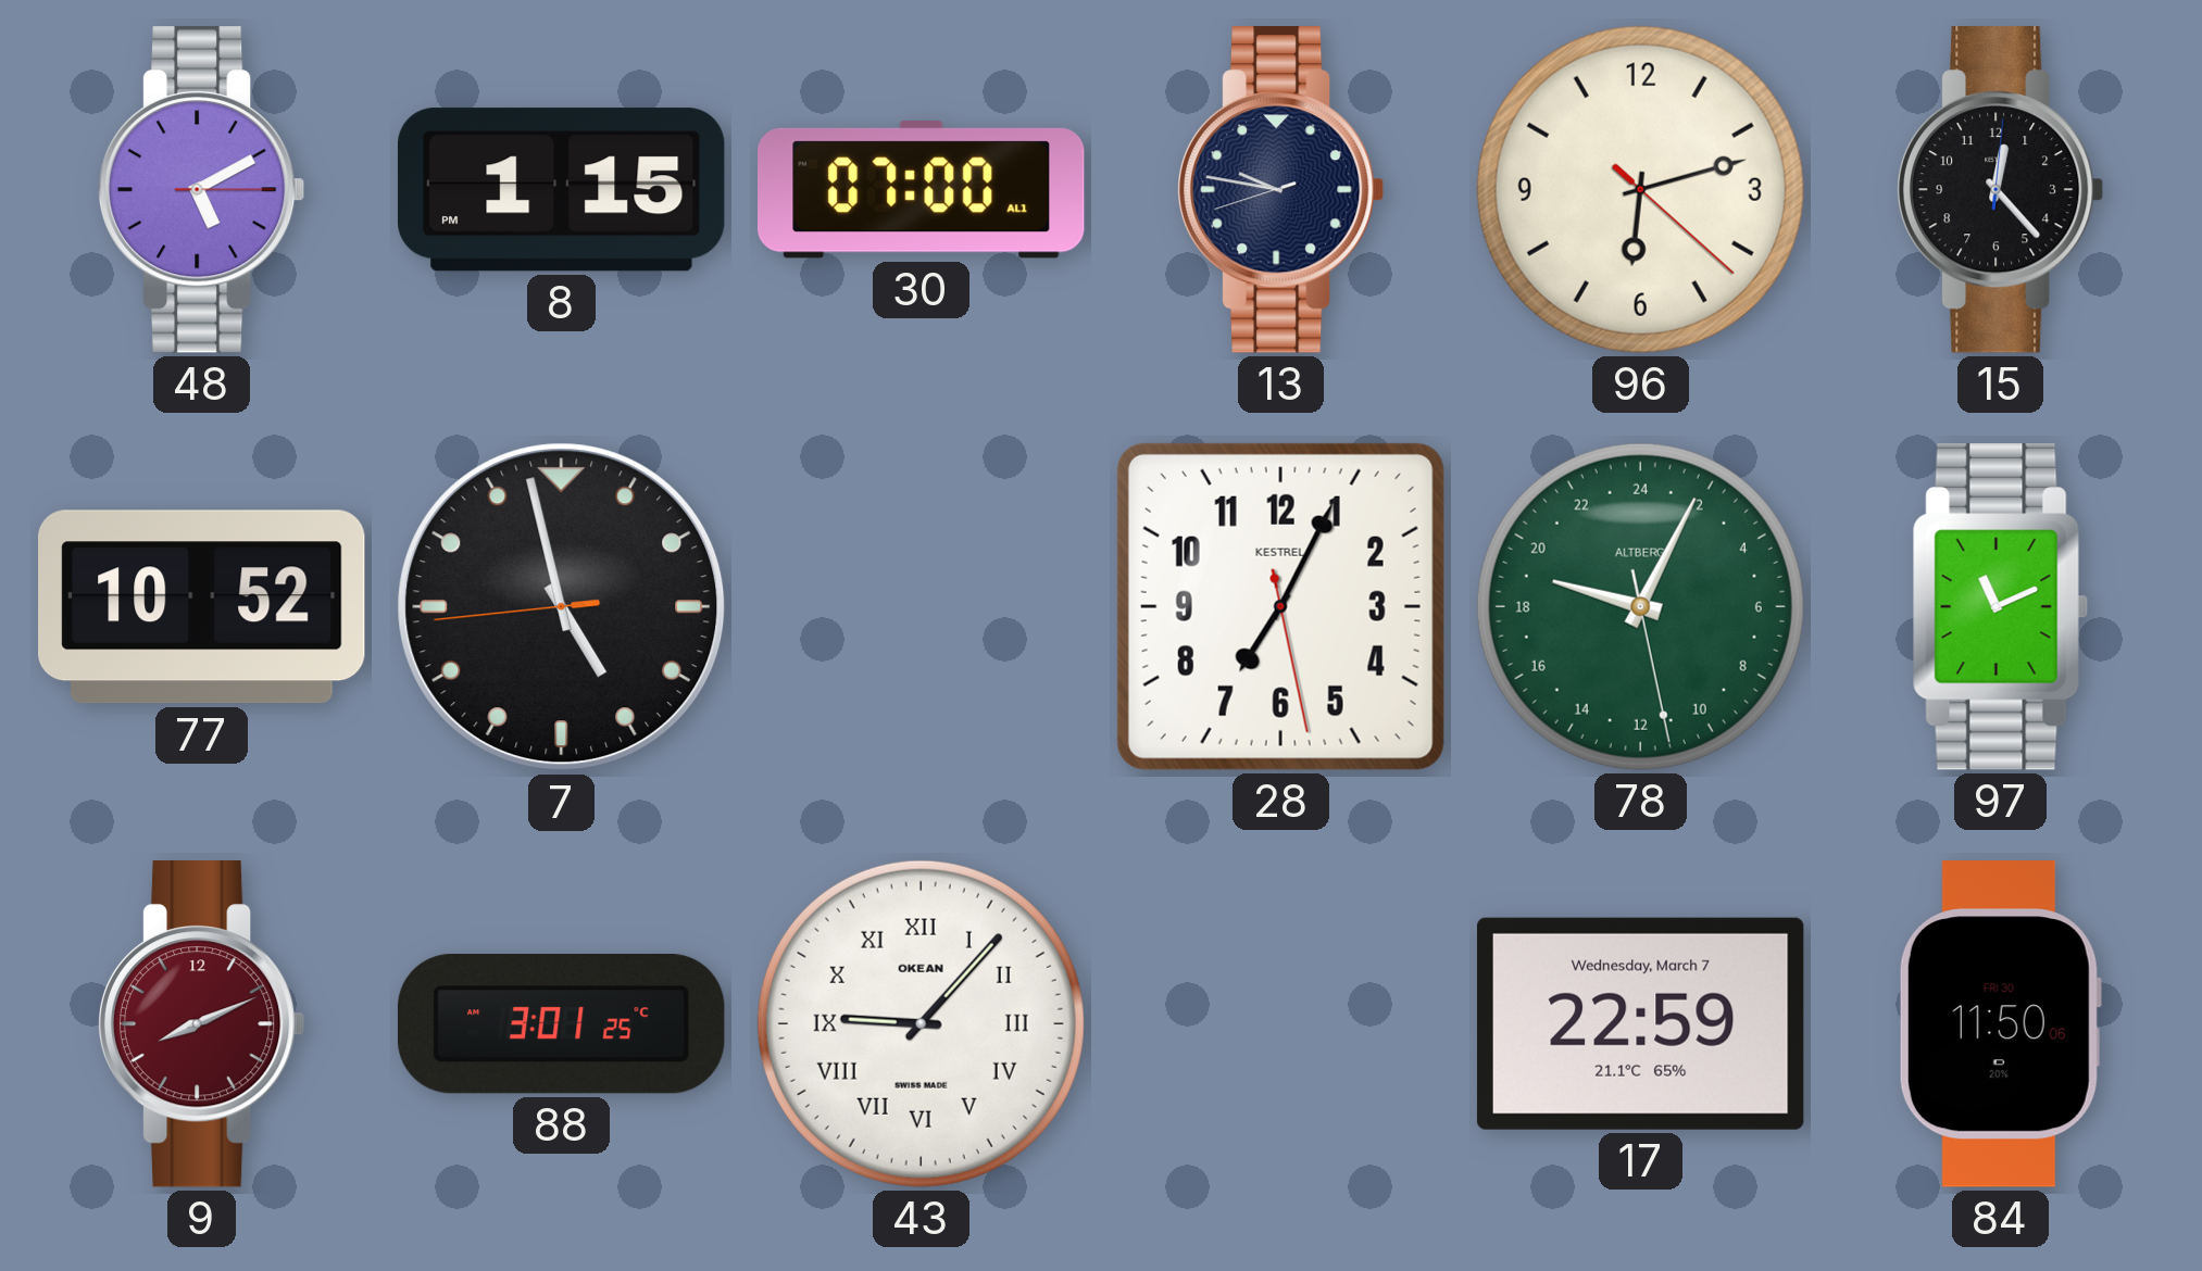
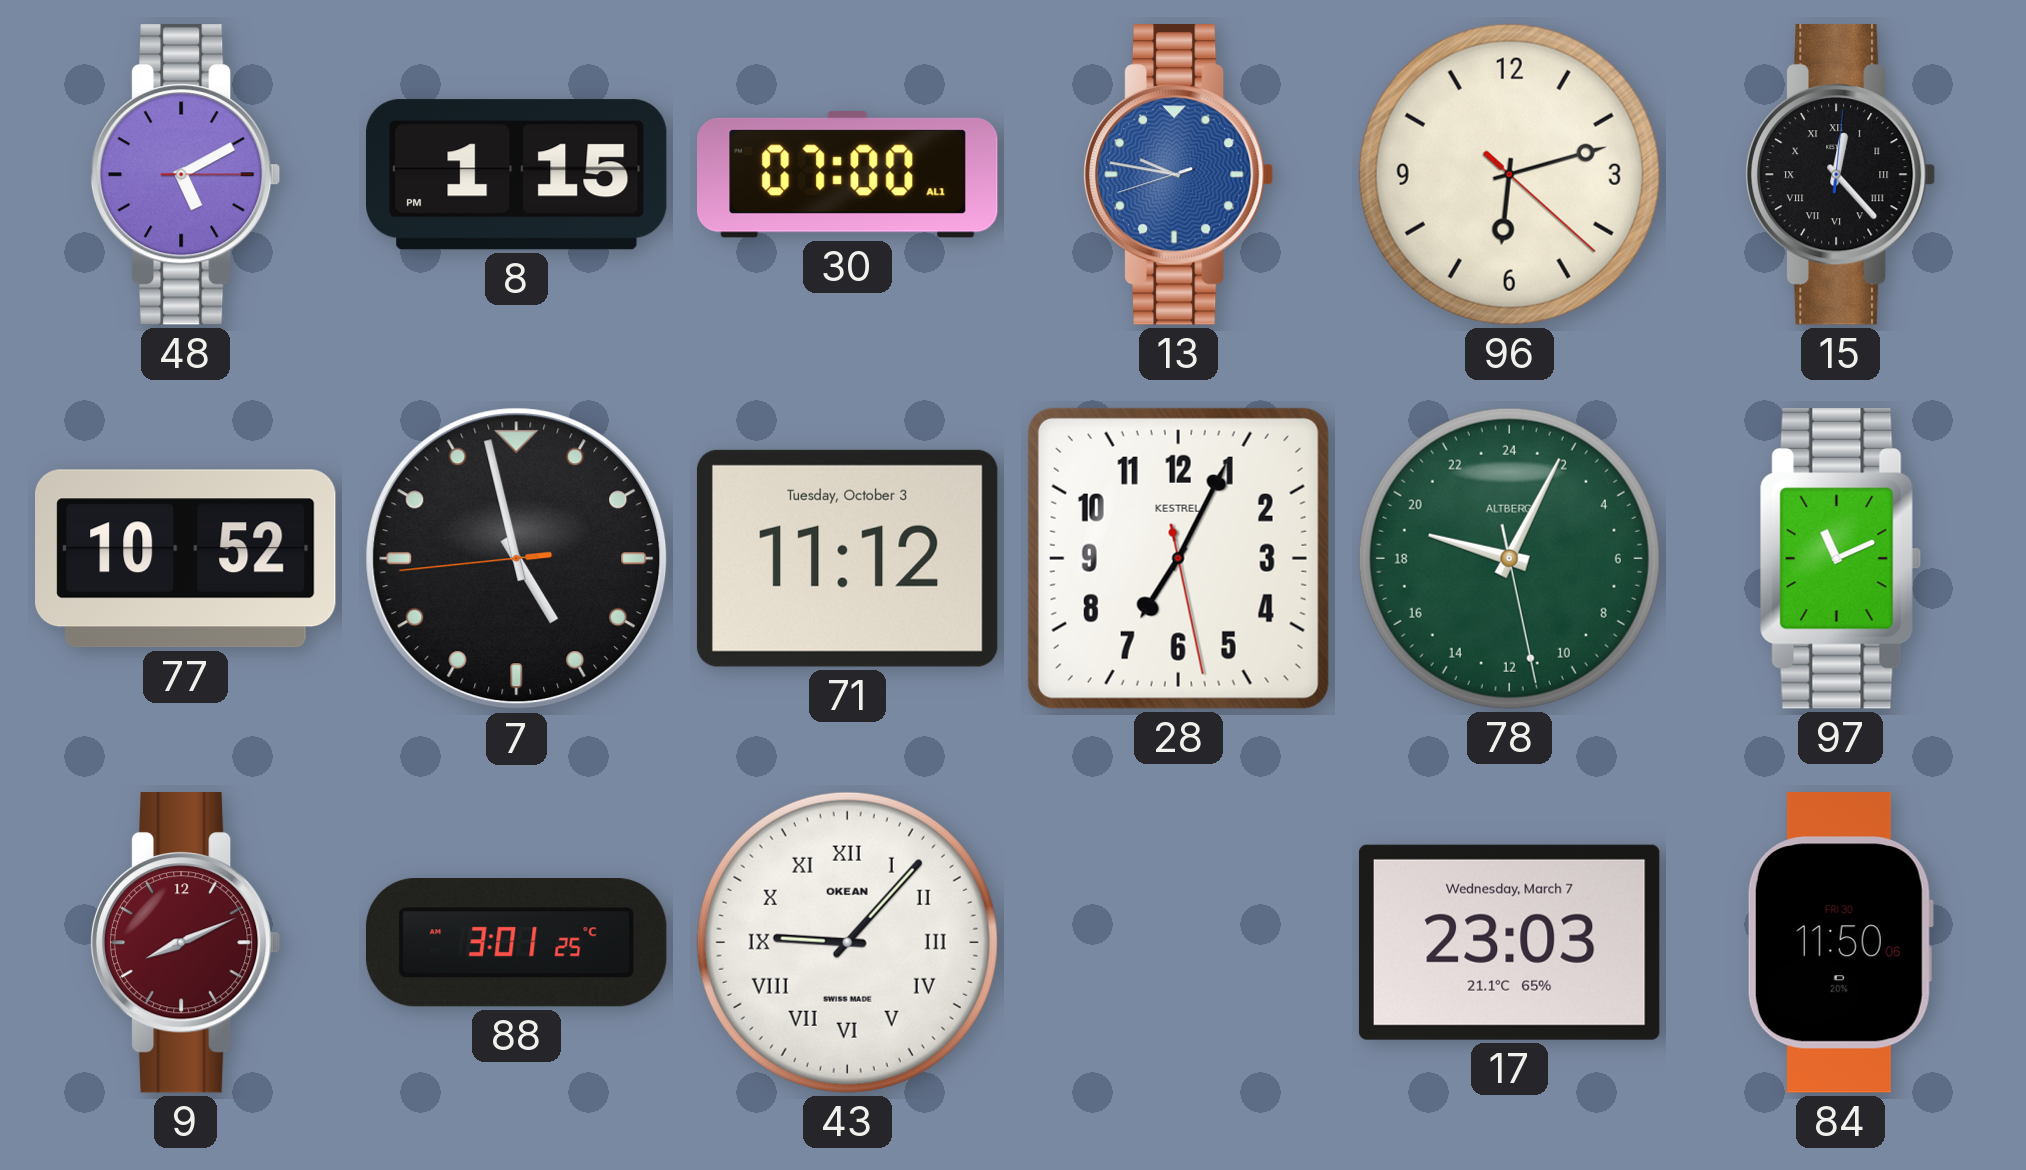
13 dial: navy -> blue
15 numerals: Arabic -> Roman
71: none -> 11:12
17: 22:59 -> 23:03
